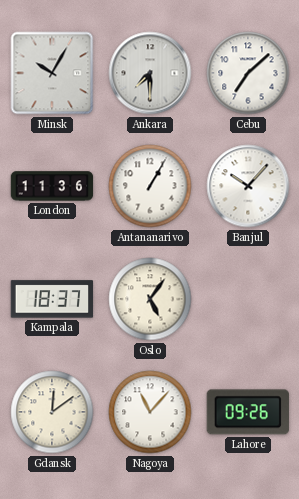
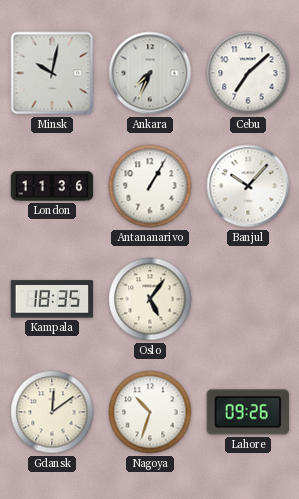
Minsk: 10:05 -> 10:02
Ankara: 7:30 -> 7:34
Kampala: 18:37 -> 18:35
Nagoya: 11:07 -> 10:33
